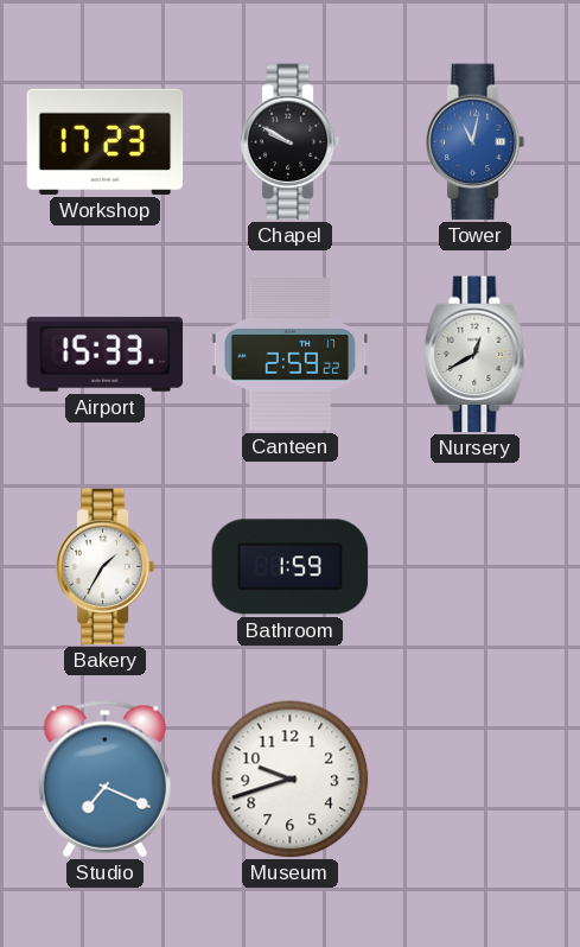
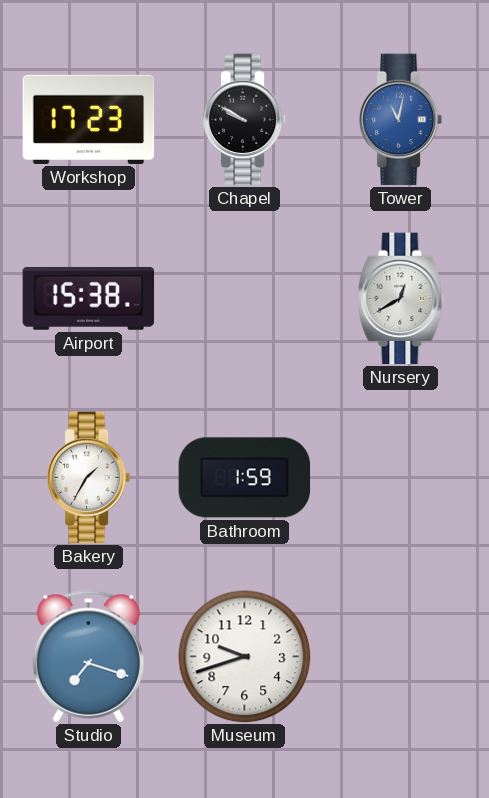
Airport: 15:33 -> 15:38
Canteen: 2:59 -> none
Studio: 7:19 -> 7:18
